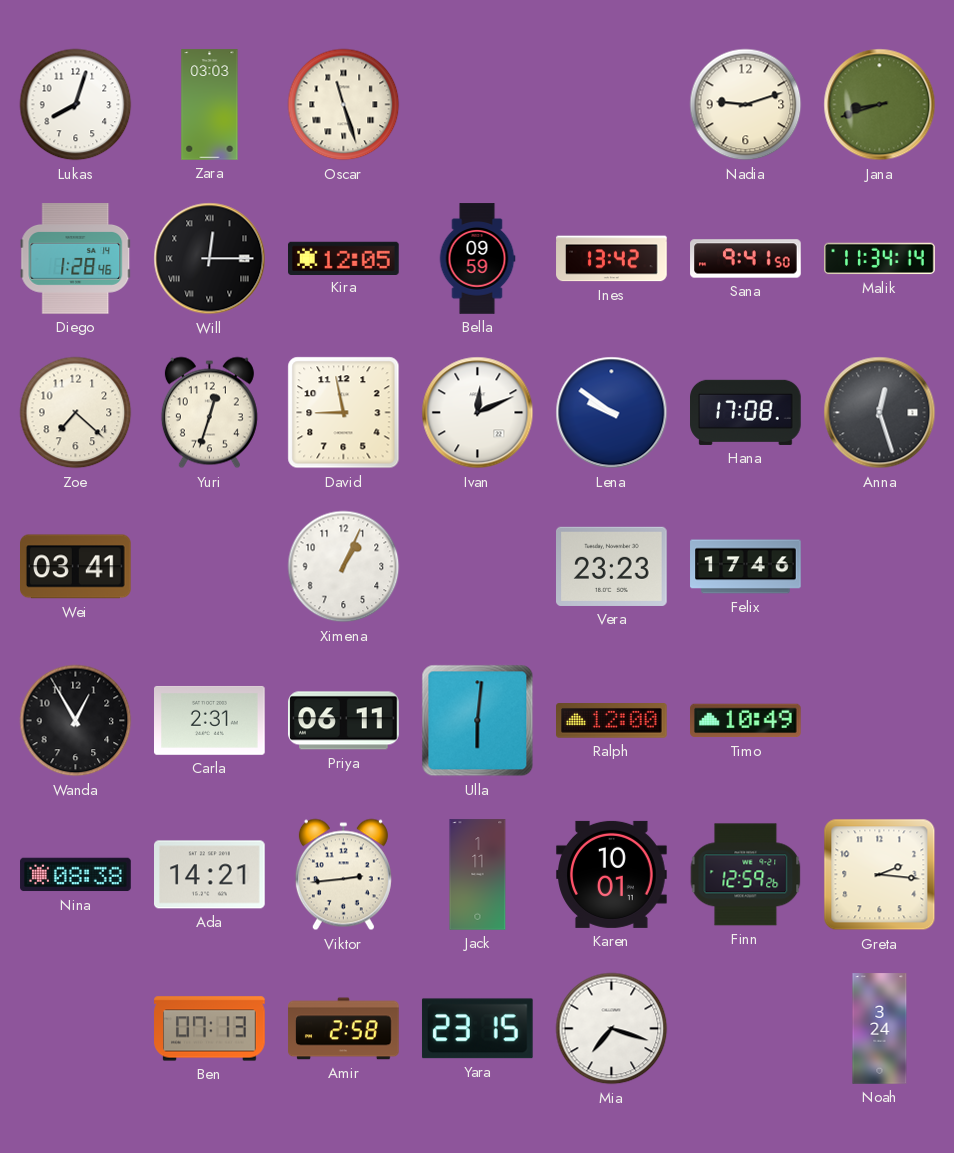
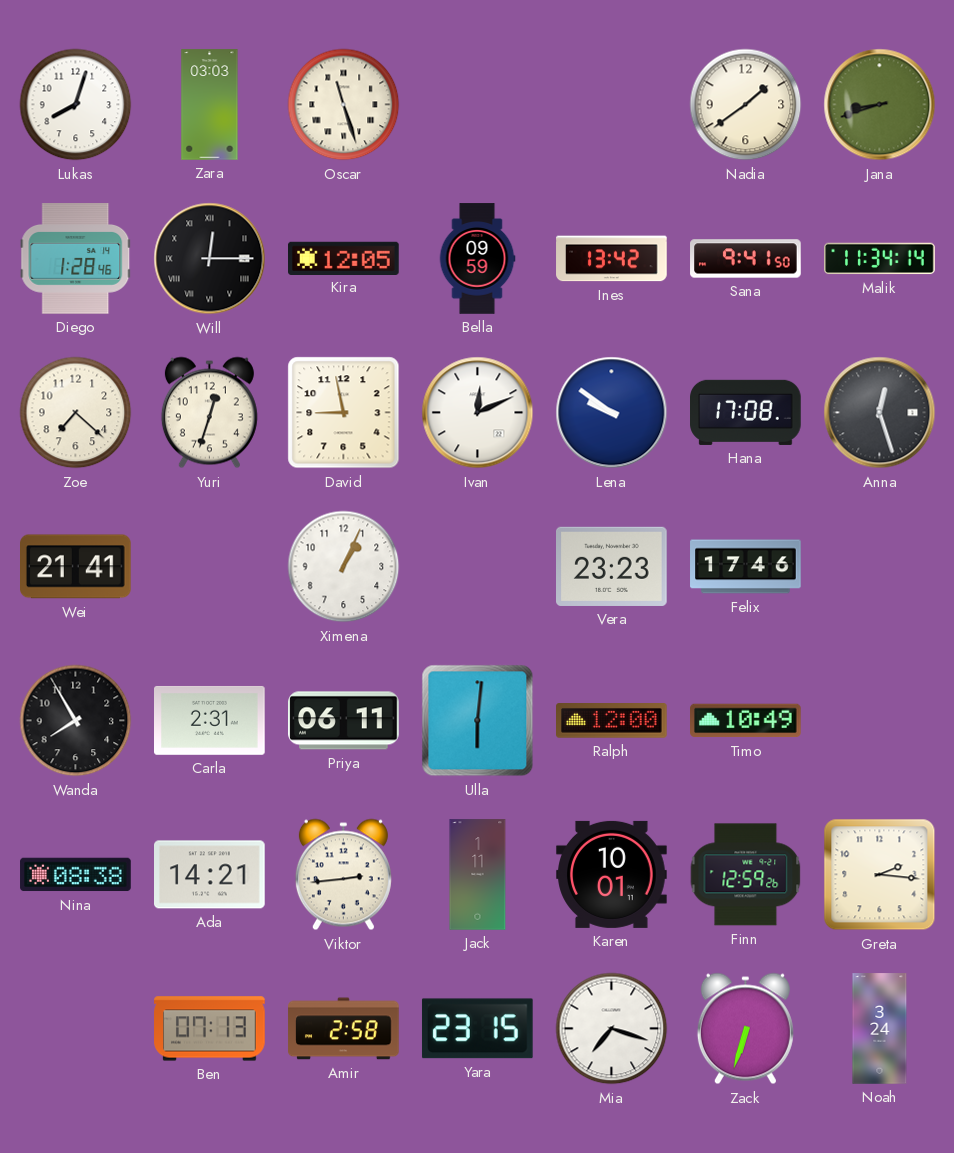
Nadia: 9:12 -> 1:39
Wei: 03:41 -> 21:41
Wanda: 12:55 -> 7:55
Zack: none -> 6:33
